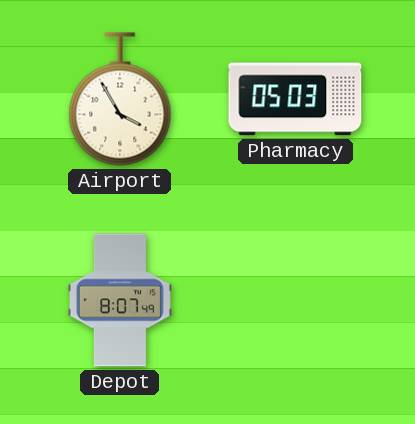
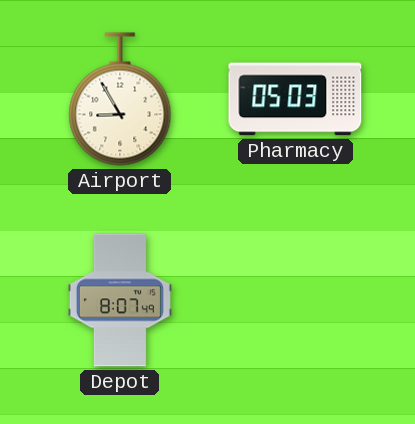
Airport: 3:55 -> 8:55
